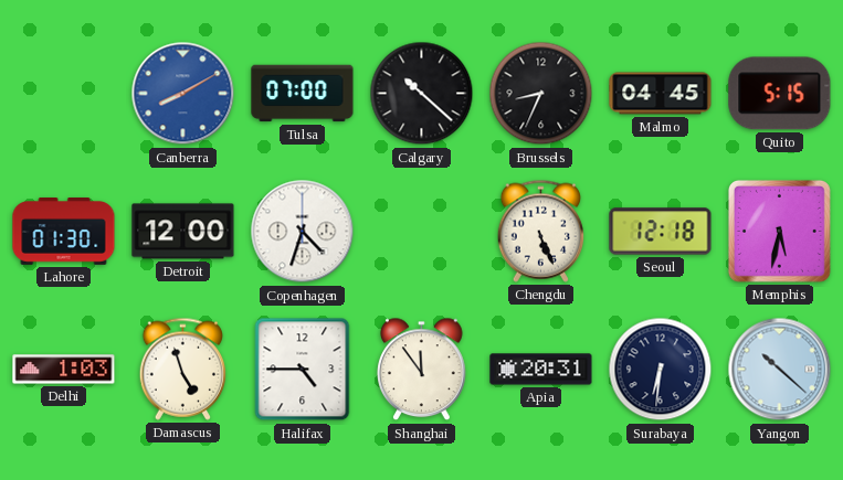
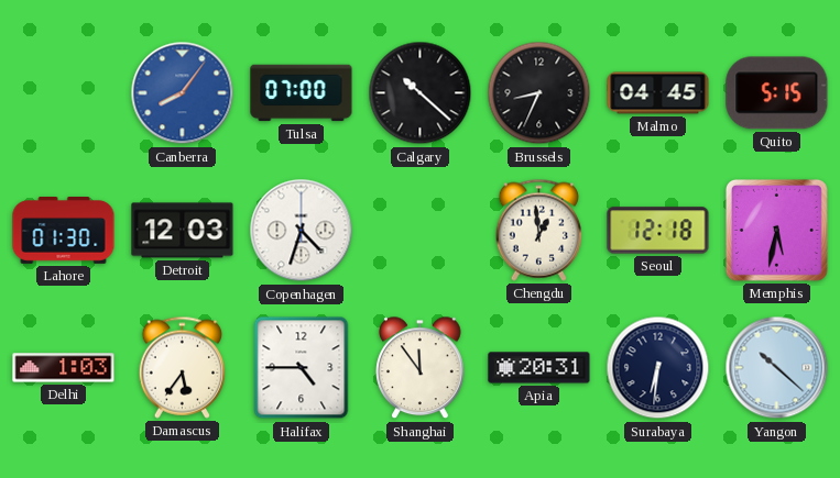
Canberra: 8:10 -> 8:06
Detroit: 12:00 -> 12:03
Chengdu: 5:26 -> 12:59
Damascus: 4:57 -> 5:36
